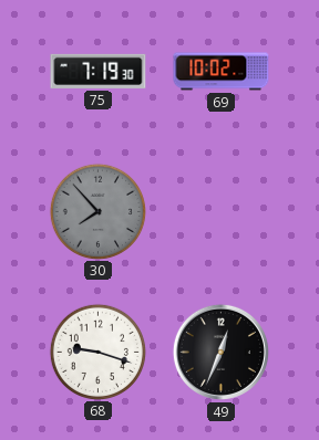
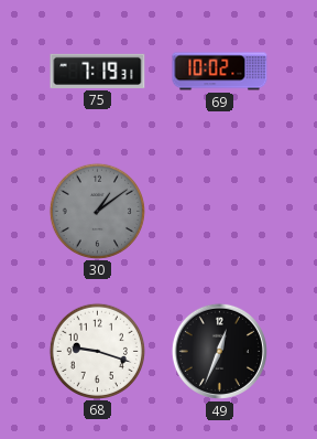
75: 7:19:30 -> 7:19:31
30: 7:53 -> 1:09
